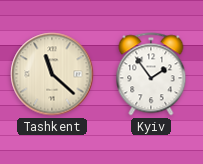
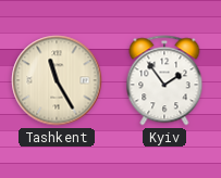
Tashkent: 11:22 -> 11:25
